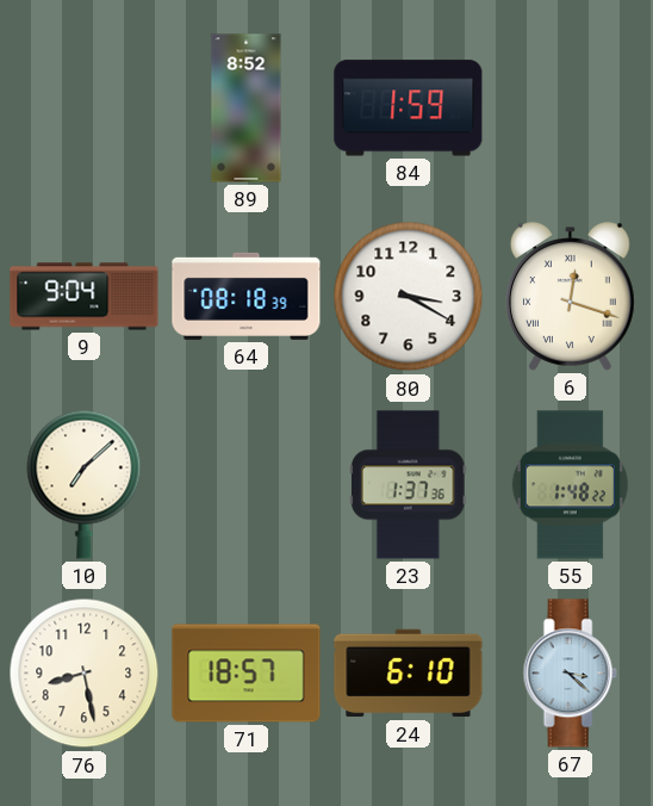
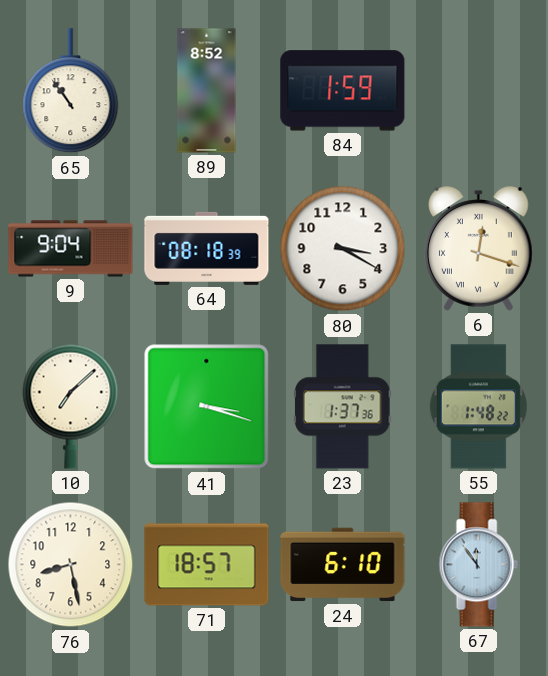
65: none -> 10:54
41: none -> 3:18
67: 3:22 -> 11:54
